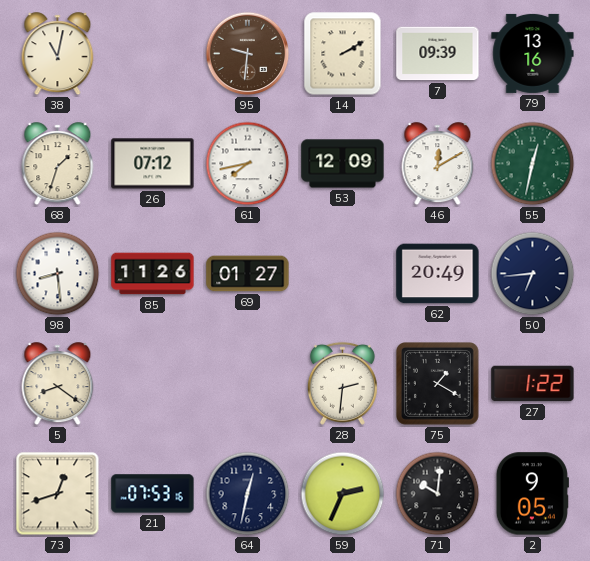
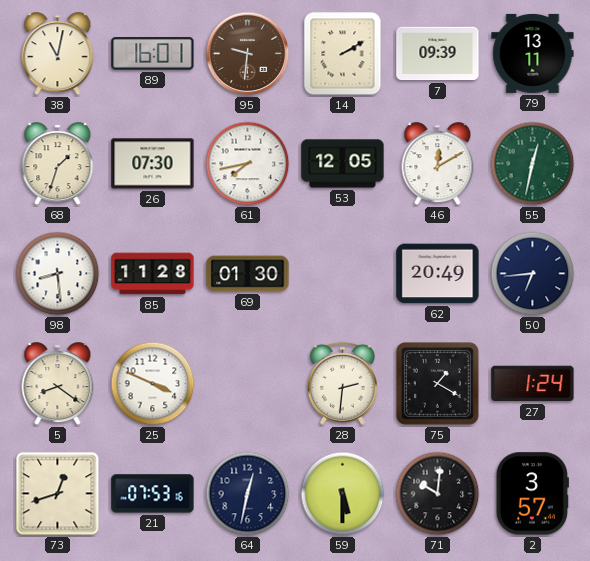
89: none -> 16:01
79: 13:16 -> 13:11
26: 07:12 -> 07:30
53: 12:09 -> 12:05
85: 11:26 -> 11:28
69: 01:27 -> 01:30
25: none -> 3:49
27: 1:22 -> 1:24
59: 2:34 -> 5:30
2: 9:05 -> 3:57
